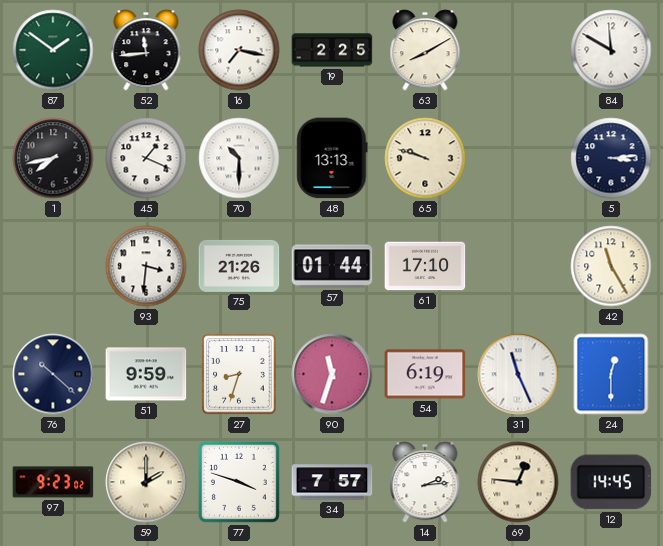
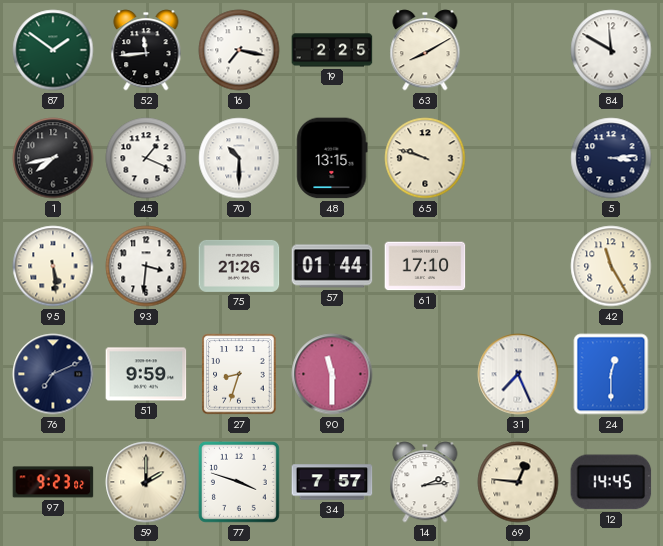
48: 13:13 -> 13:15
95: none -> 5:29
76: 10:22 -> 7:11
90: 11:33 -> 11:30
54: 6:19 -> none
31: 11:26 -> 7:26
